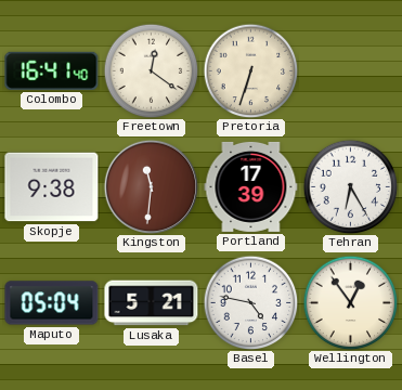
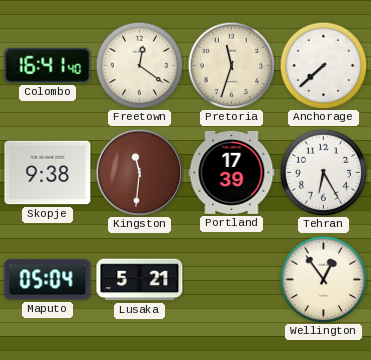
Pretoria: 6:33 -> 11:33
Anchorage: none -> 7:38
Basel: 4:47 -> none
